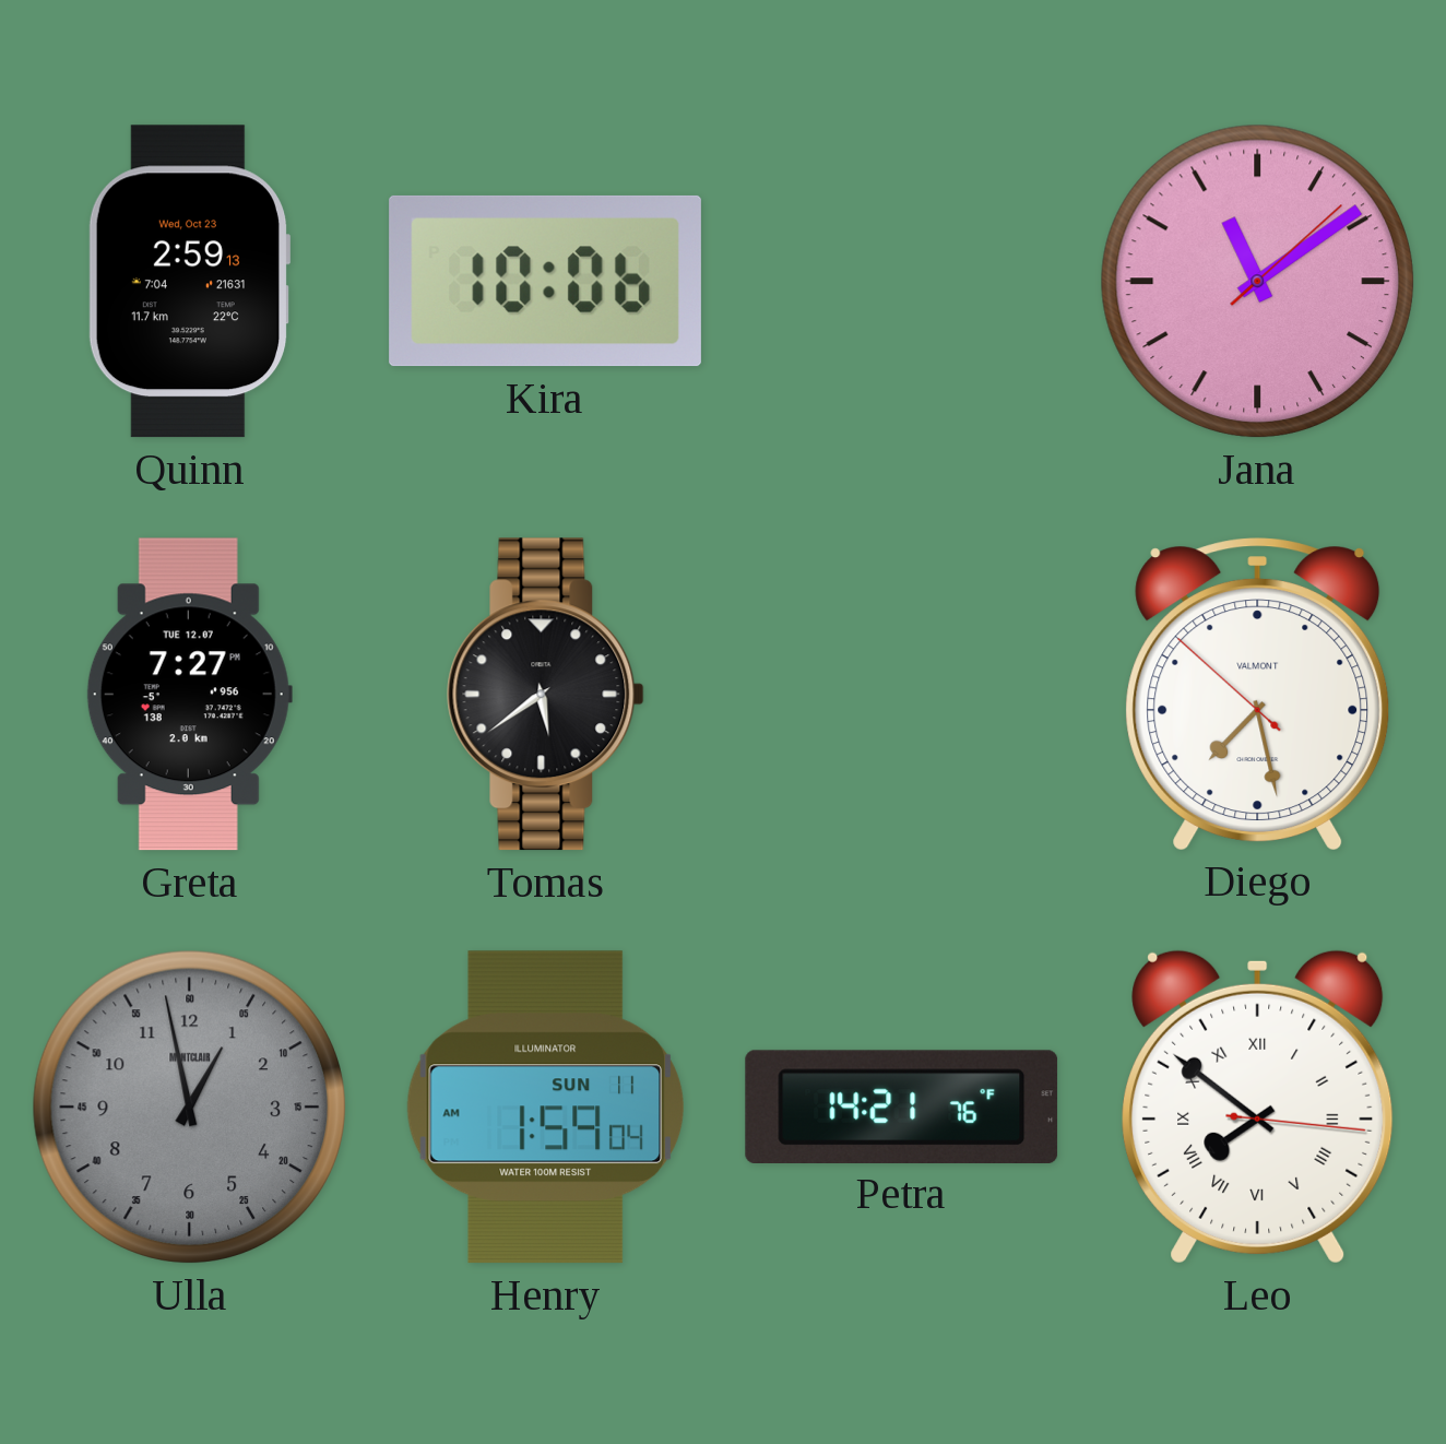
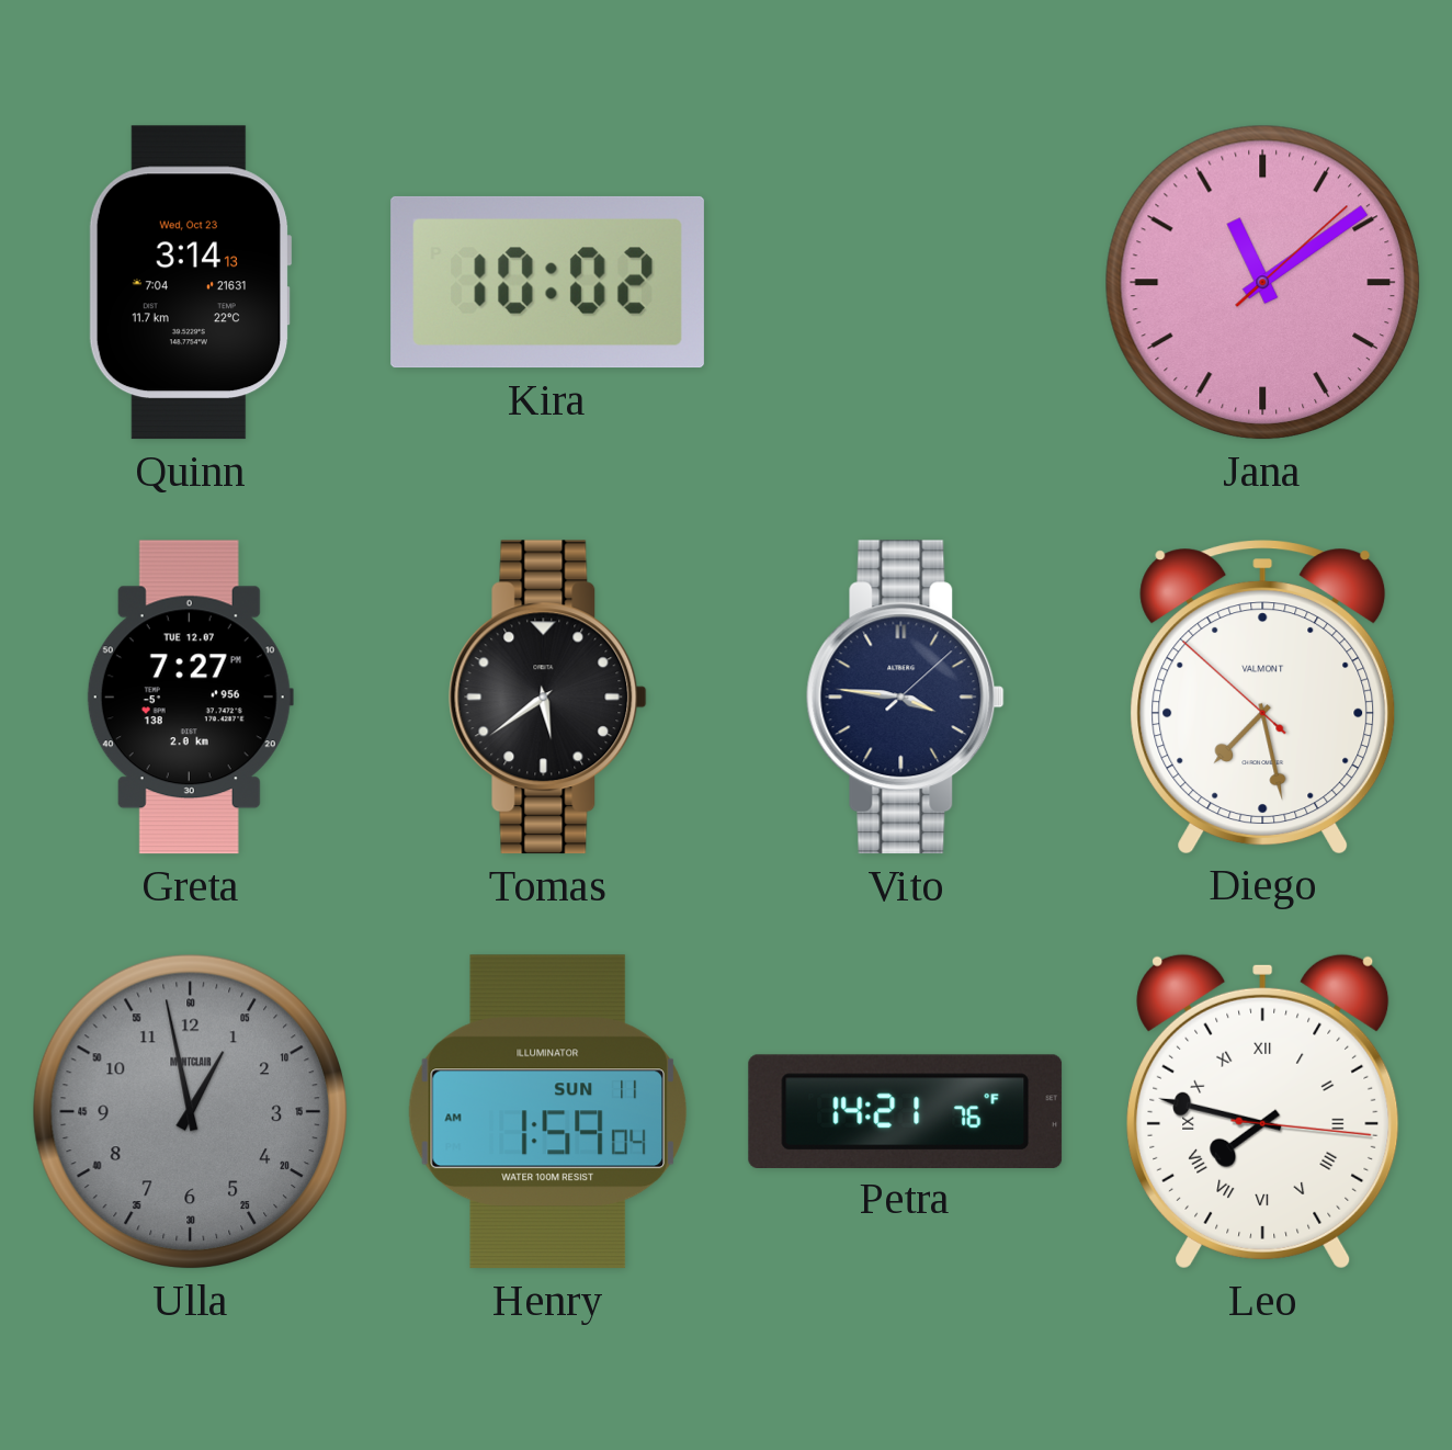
Quinn: 2:59 -> 3:14
Kira: 10:06 -> 10:02
Vito: none -> 3:46
Leo: 7:51 -> 7:47
